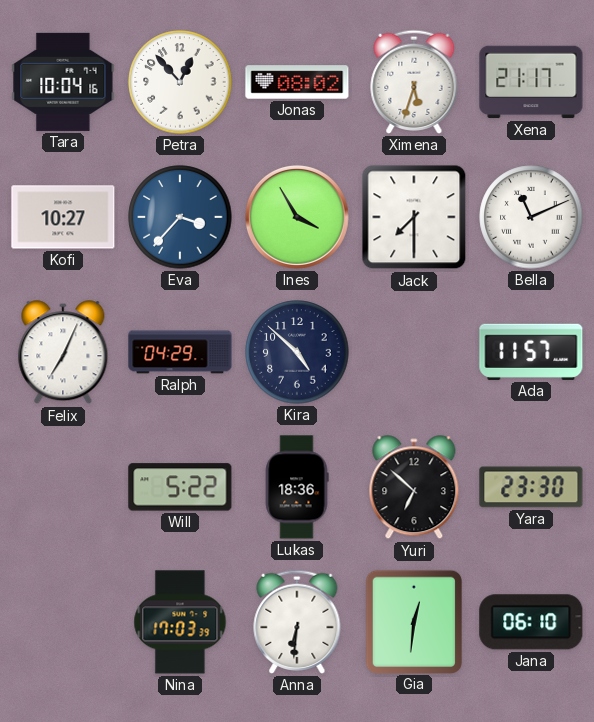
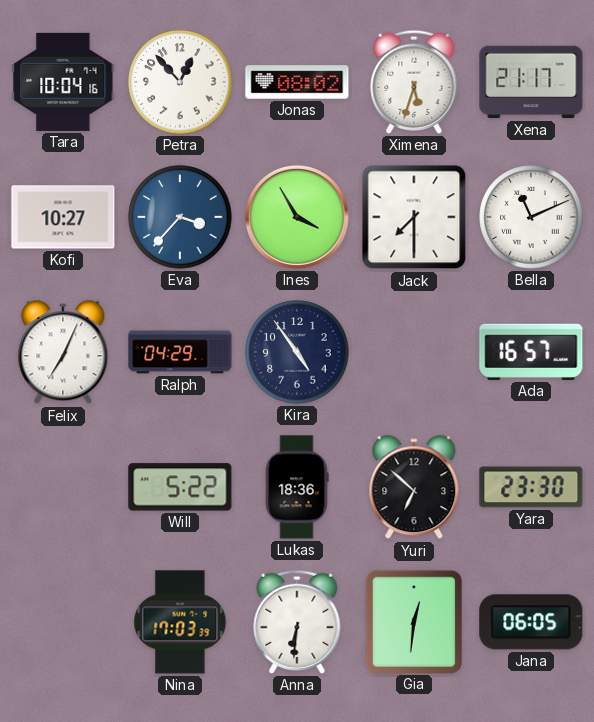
Kira: 4:52 -> 4:54
Ada: 11:57 -> 16:57
Jana: 06:10 -> 06:05
